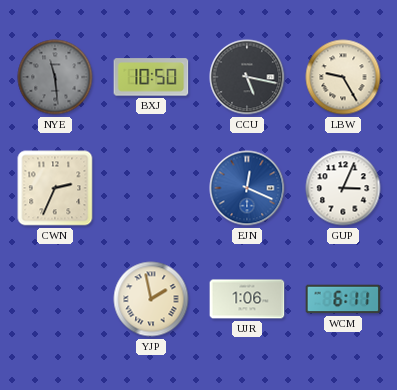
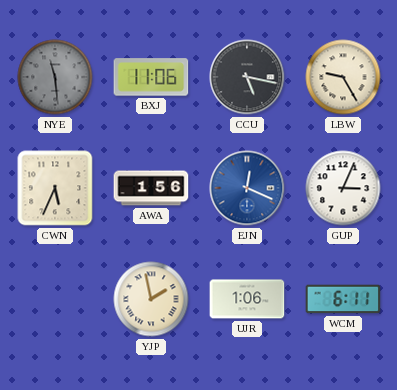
BXJ: 10:50 -> 11:06
CWN: 2:34 -> 5:34
AWA: none -> 1:56
